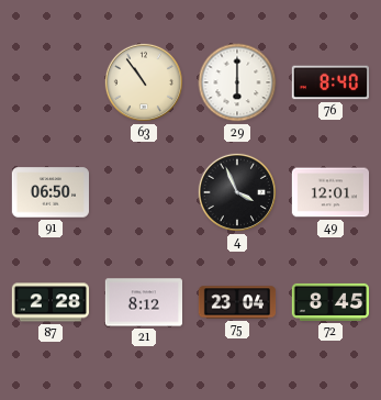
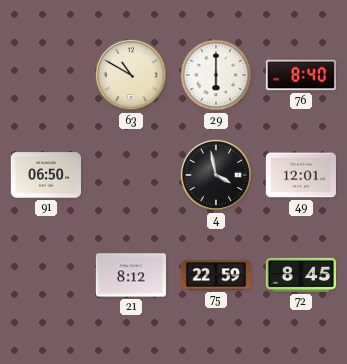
63: 10:54 -> 10:50
4: 3:56 -> 3:58
87: 2:28 -> none
75: 23:04 -> 22:59
